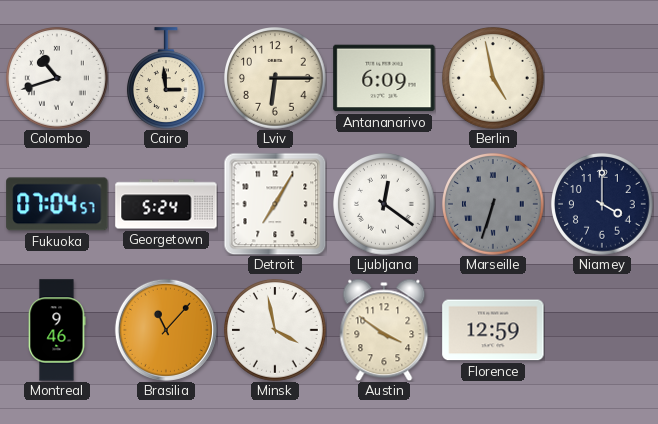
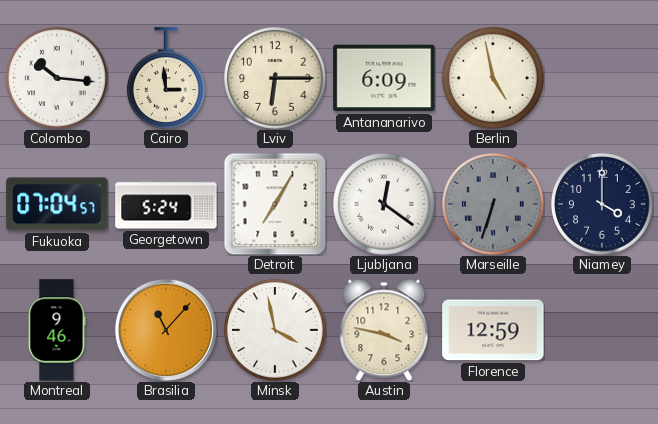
Colombo: 10:42 -> 10:16
Austin: 3:51 -> 3:47
